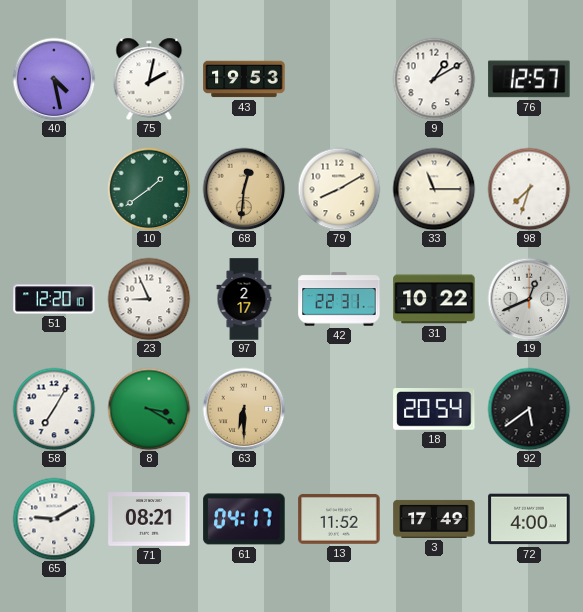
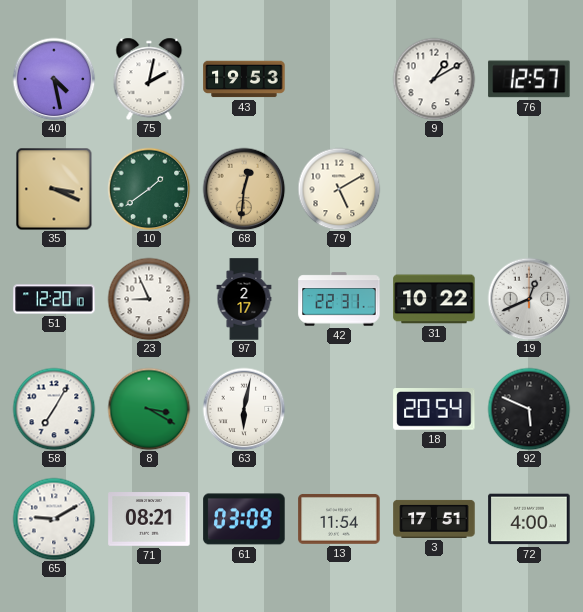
35: none -> 3:19
79: 8:10 -> 5:10
33: 11:15 -> none
98: 7:33 -> none
63: 6:30 -> 6:02
63 dial: champagne -> white
92: 5:39 -> 5:49
61: 04:17 -> 03:09
13: 11:52 -> 11:54
3: 17:49 -> 17:51
